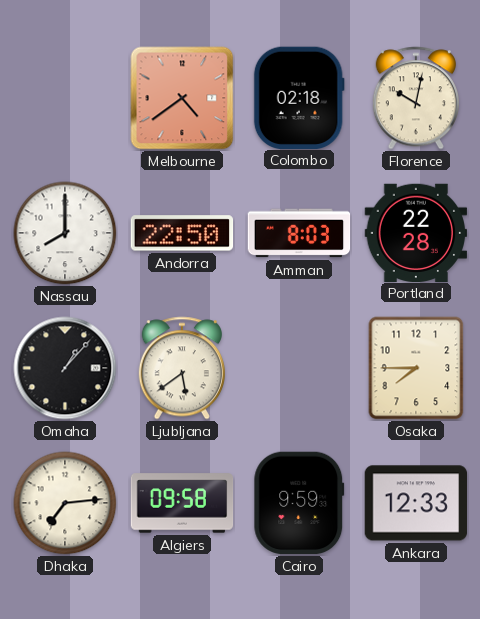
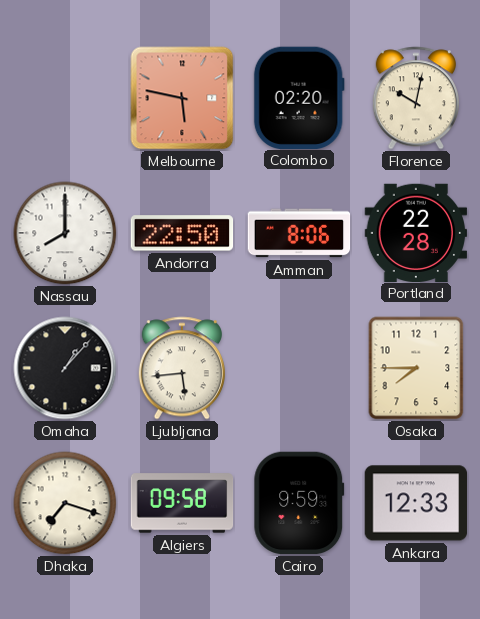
Melbourne: 4:39 -> 5:47
Colombo: 02:18 -> 02:20
Amman: 8:03 -> 8:06
Ljubljana: 5:39 -> 5:44
Dhaka: 7:14 -> 7:18
